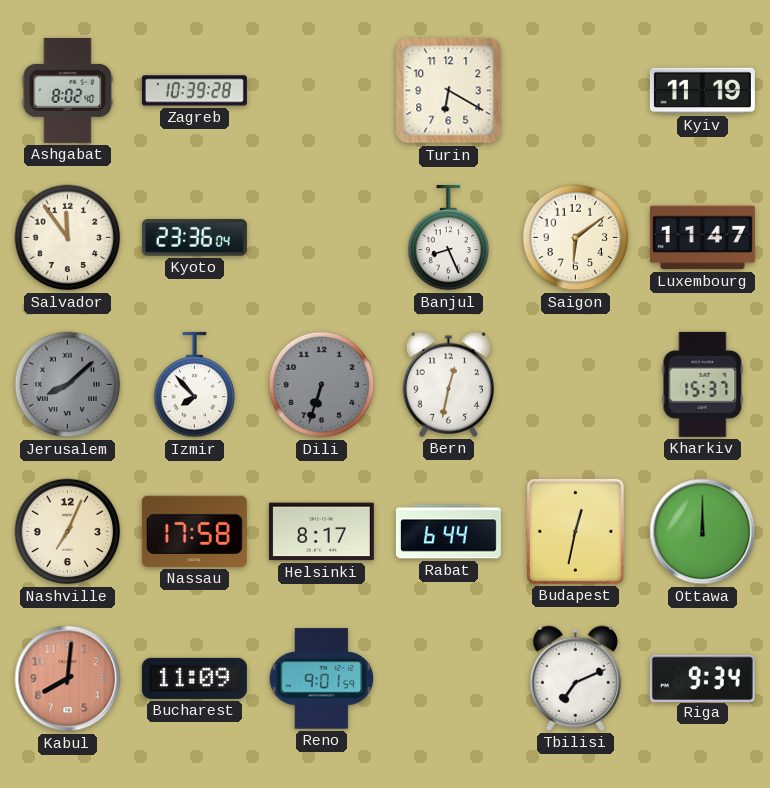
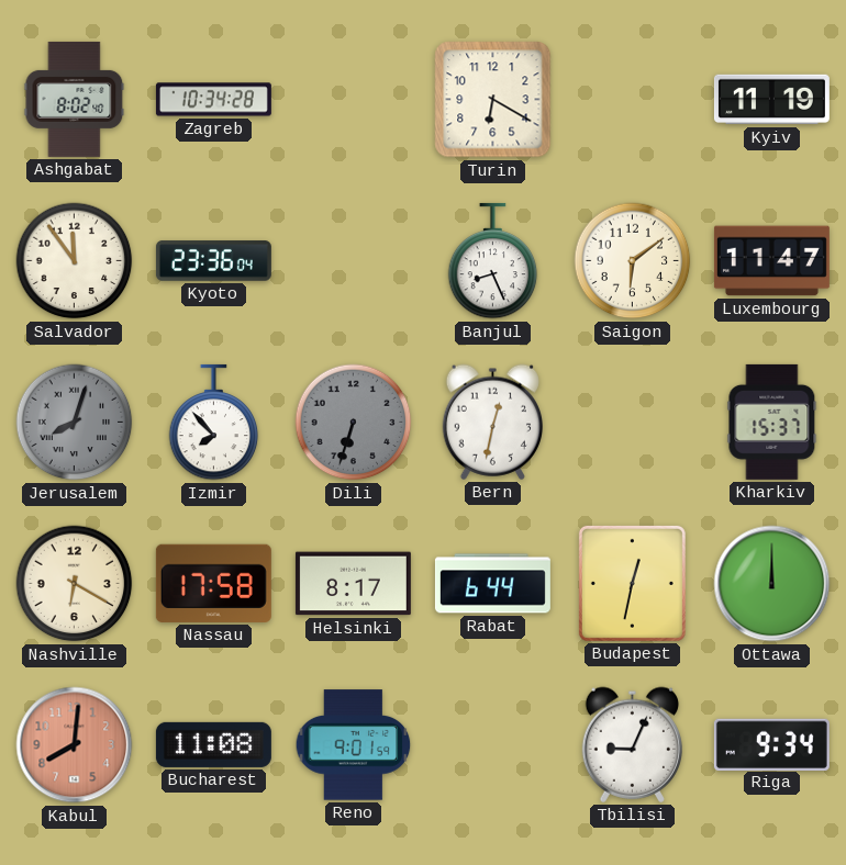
Zagreb: 10:39 -> 10:34
Jerusalem: 8:08 -> 8:03
Nashville: 7:04 -> 6:20
Bucharest: 11:09 -> 11:08
Tbilisi: 7:11 -> 9:04
